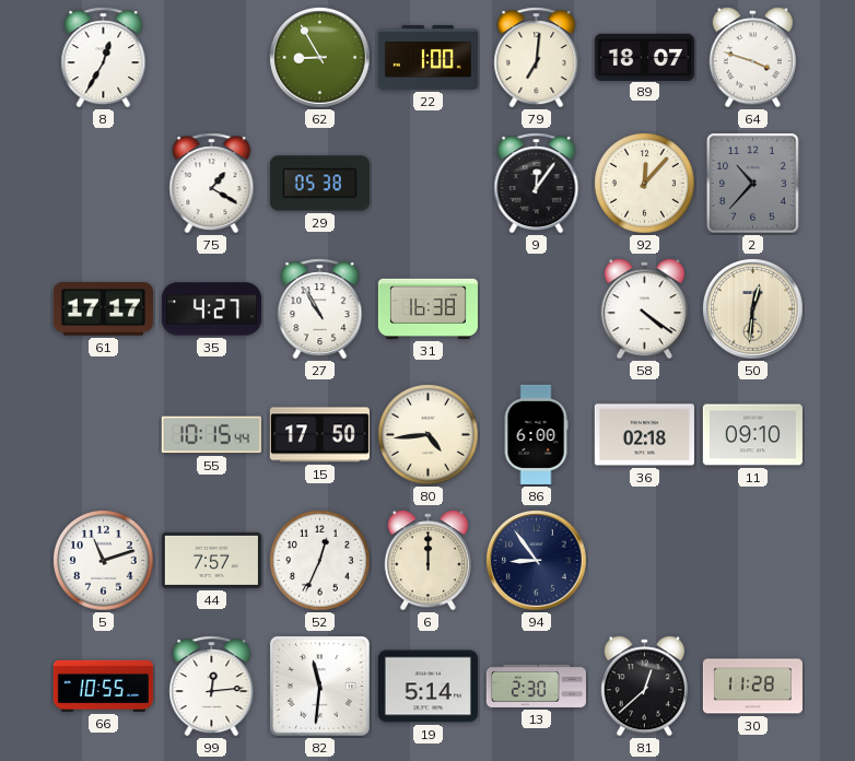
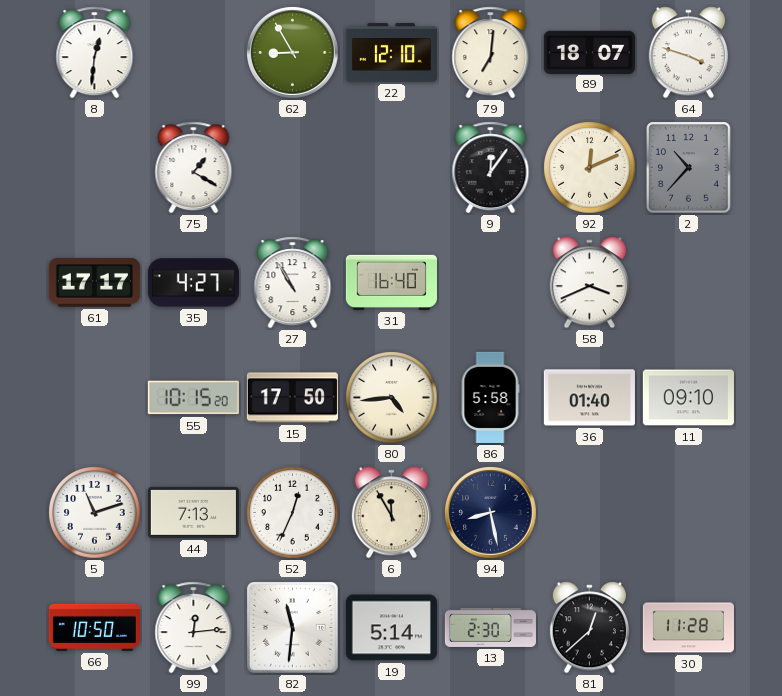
8: 12:35 -> 12:31
22: 1:00 -> 12:10
29: 05:38 -> none
92: 12:07 -> 12:11
31: 16:38 -> 16:40
58: 4:21 -> 3:41
50: 12:31 -> none
55: 10:15:44 -> 10:15:20
86: 6:00 -> 5:58
36: 02:18 -> 01:40
44: 7:57 -> 7:13
6: 12:00 -> 11:55
94: 8:54 -> 8:28
66: 10:55 -> 10:50
